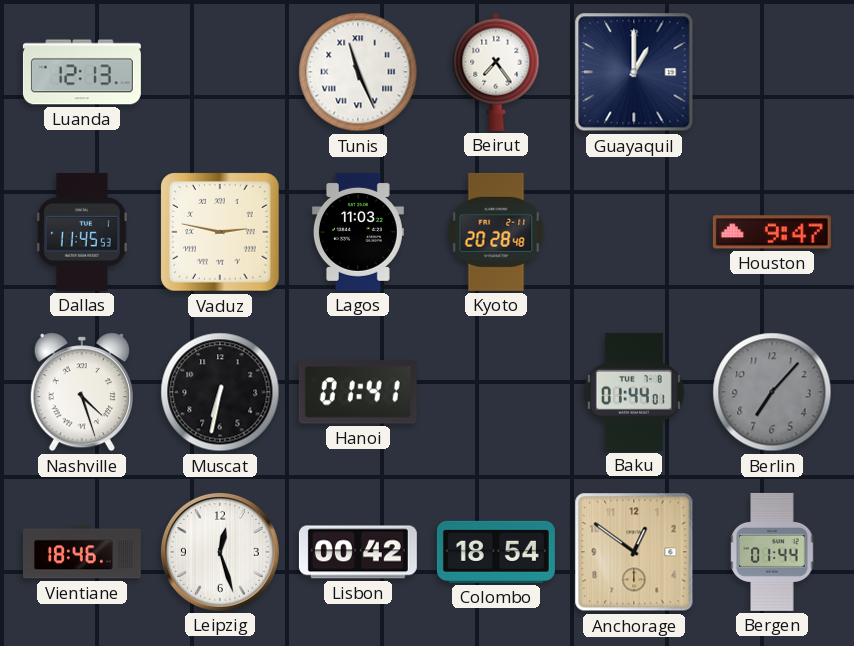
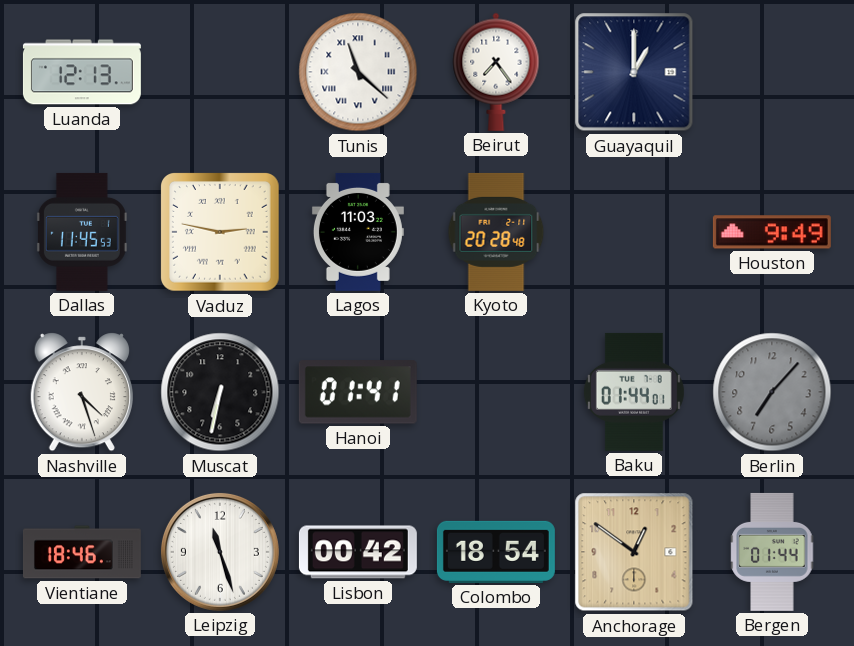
Tunis: 11:26 -> 11:22
Houston: 9:47 -> 9:49
Leipzig: 12:27 -> 11:27
